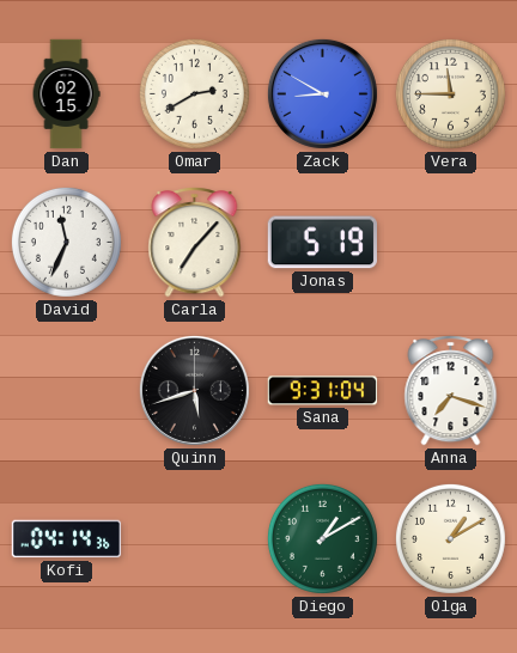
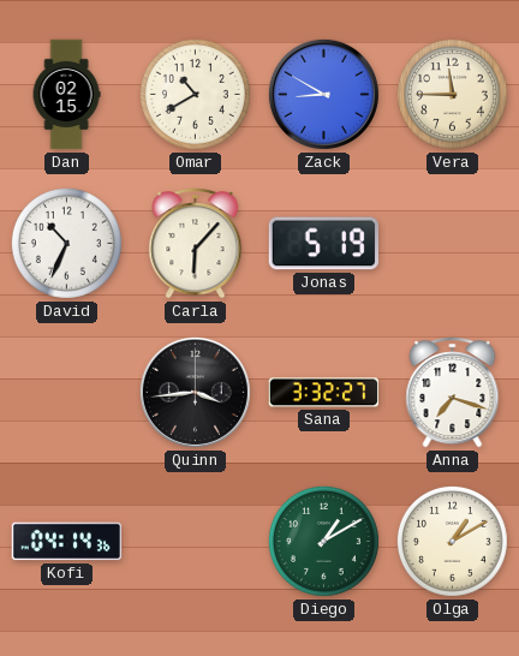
Omar: 2:40 -> 10:40
David: 11:34 -> 10:34
Carla: 7:07 -> 6:07
Quinn: 5:42 -> 3:44
Sana: 9:31 -> 3:32
